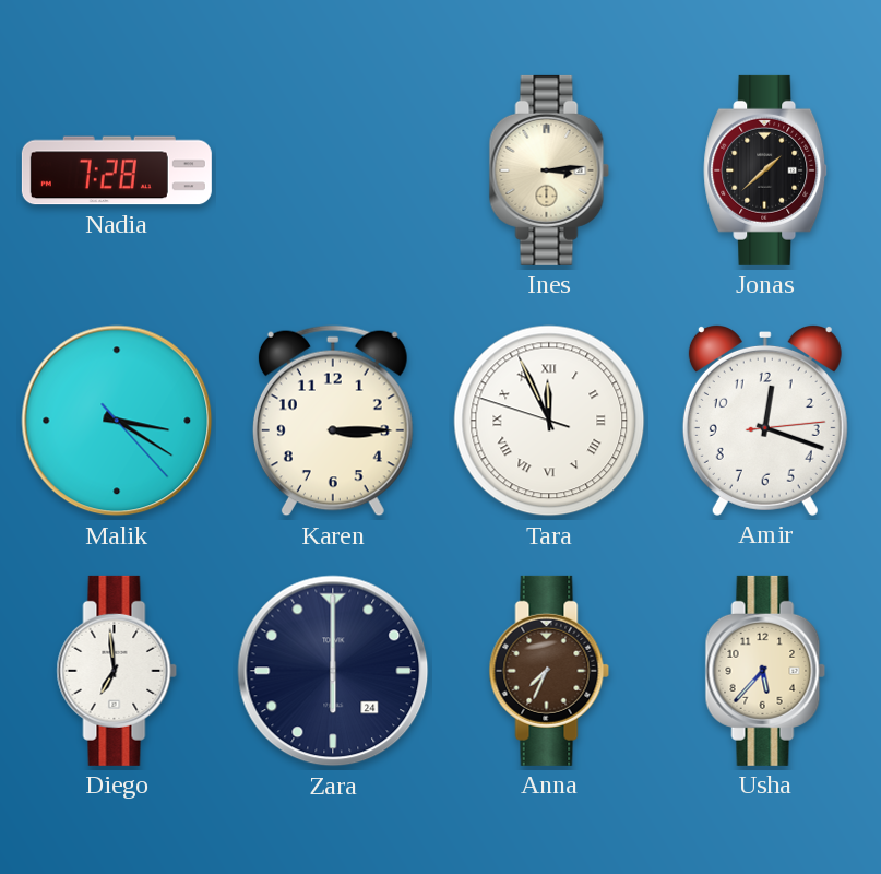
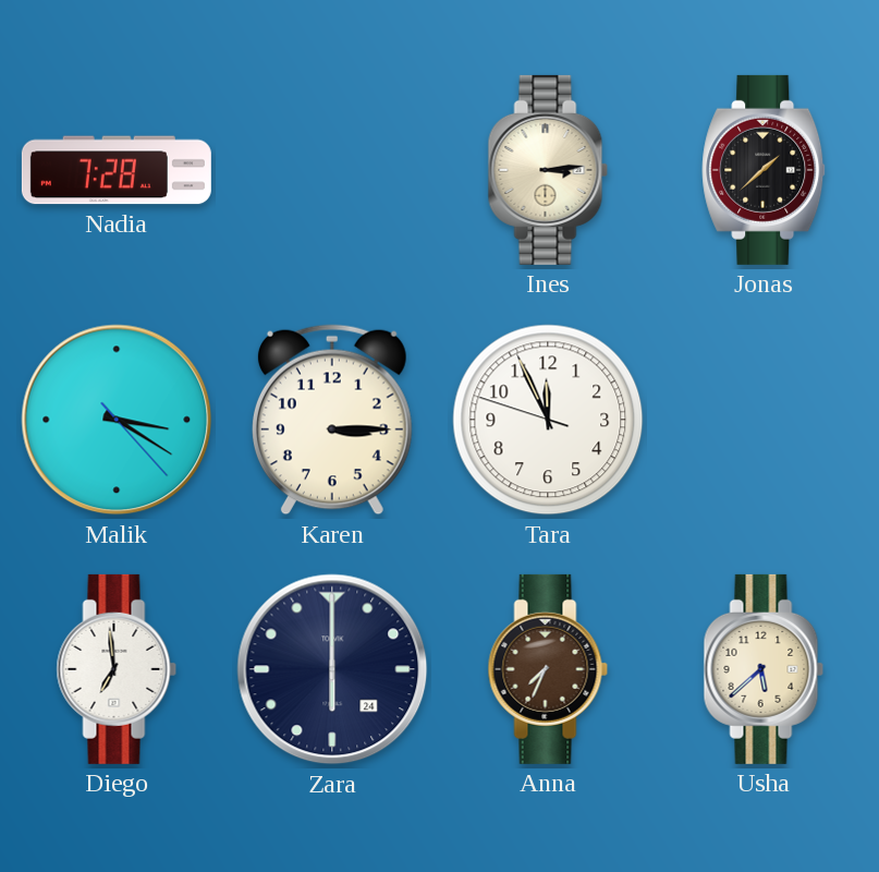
Tara numerals: Roman -> Arabic
Amir: 12:18 -> none
Usha: 5:37 -> 5:38
